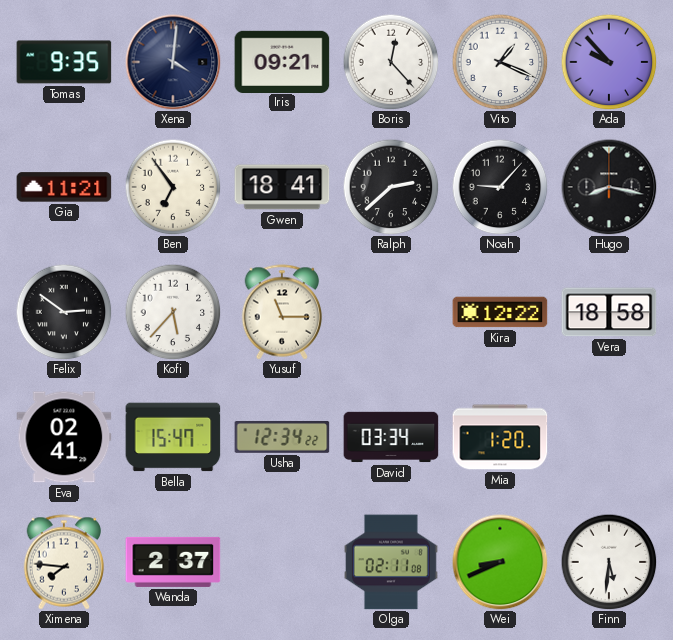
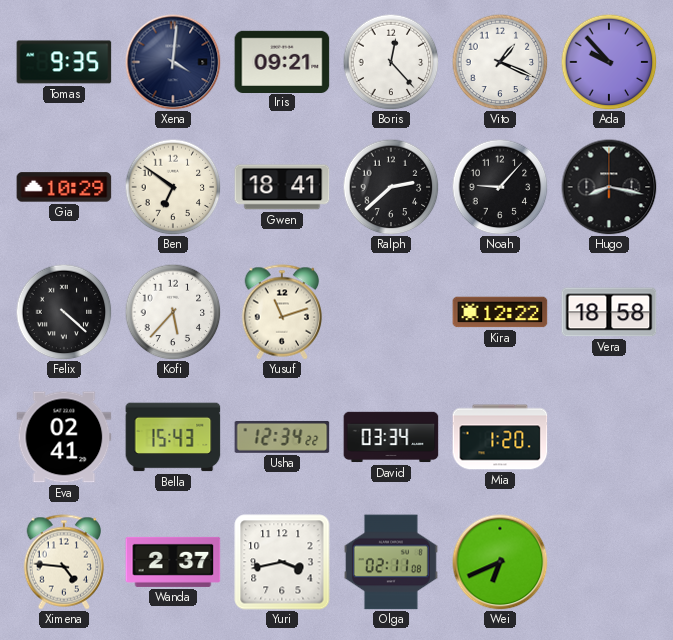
Gia: 11:21 -> 10:29
Ben: 6:54 -> 6:51
Felix: 2:51 -> 4:22
Yusuf: 11:15 -> 11:12
Bella: 15:47 -> 15:43
Ximena: 7:46 -> 4:46
Yuri: none -> 3:43
Wei: 8:41 -> 6:41
Finn: 5:31 -> none
